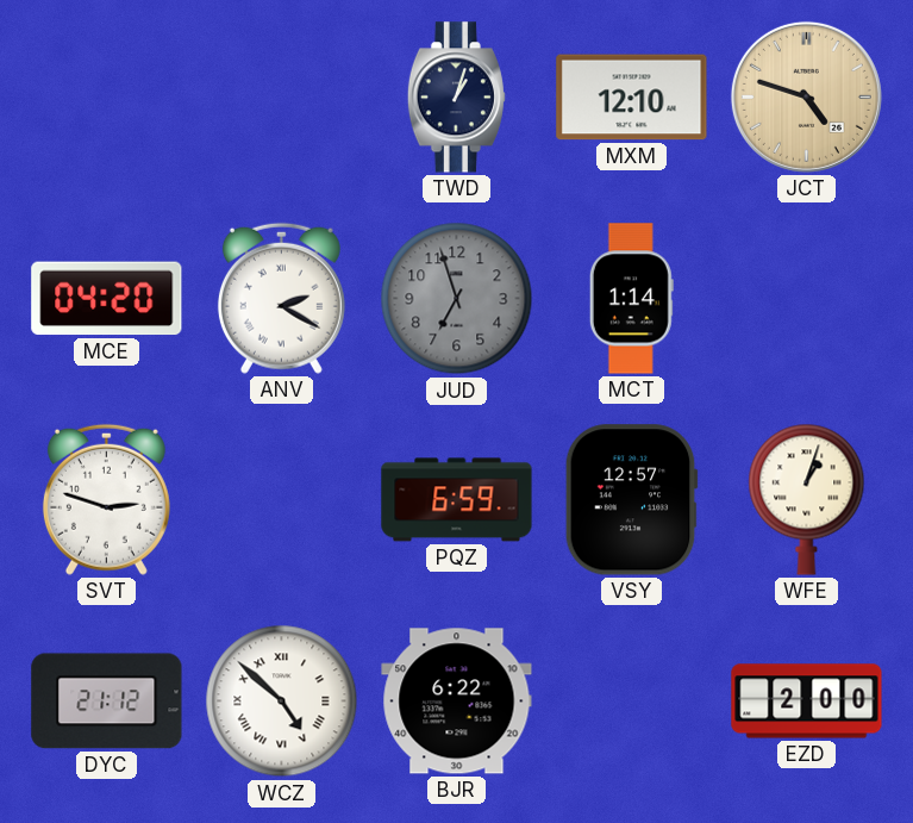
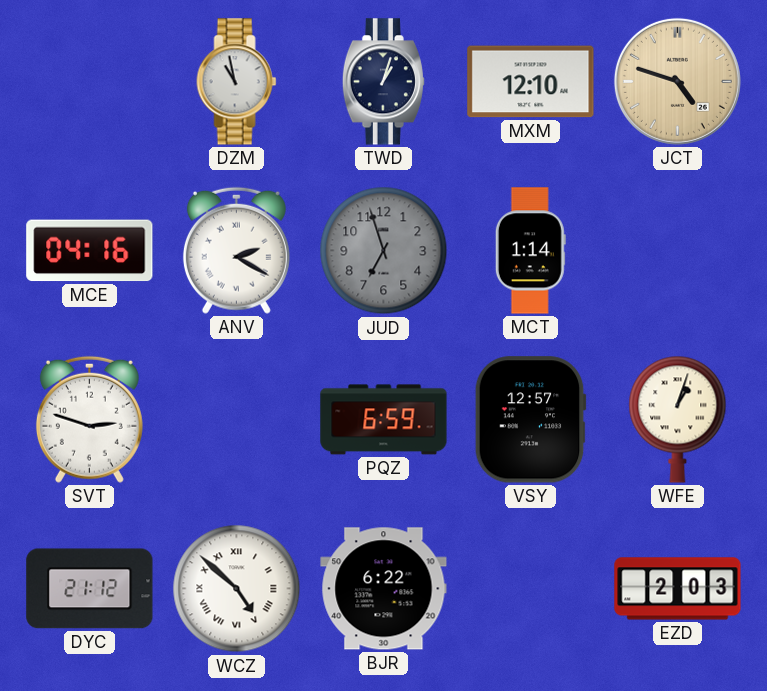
DZM: none -> 10:58
MCE: 04:20 -> 04:16
EZD: 2:00 -> 2:03
